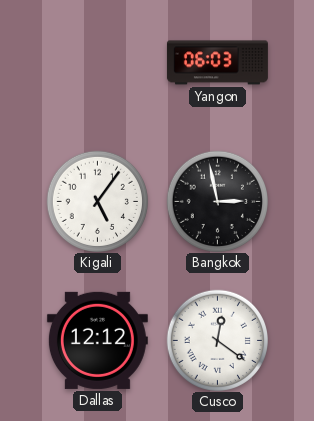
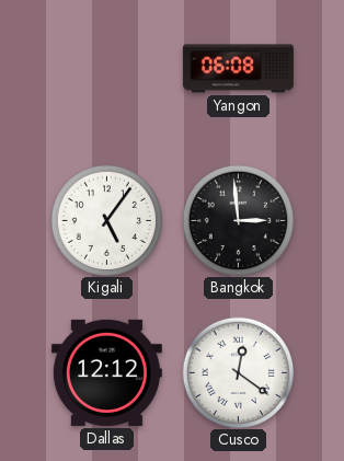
Yangon: 06:03 -> 06:08
Bangkok: 2:58 -> 2:59
